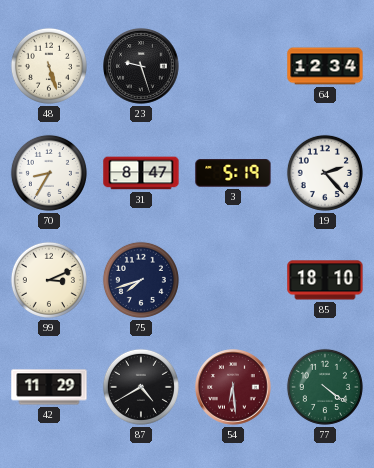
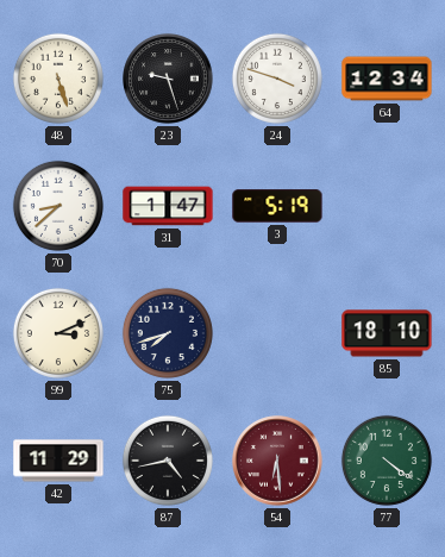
24: none -> 3:48
70: 8:35 -> 8:38
31: 8:47 -> 1:47
19: 2:23 -> none
87: 4:40 -> 4:43
